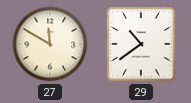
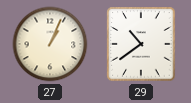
27: 11:50 -> 1:04
